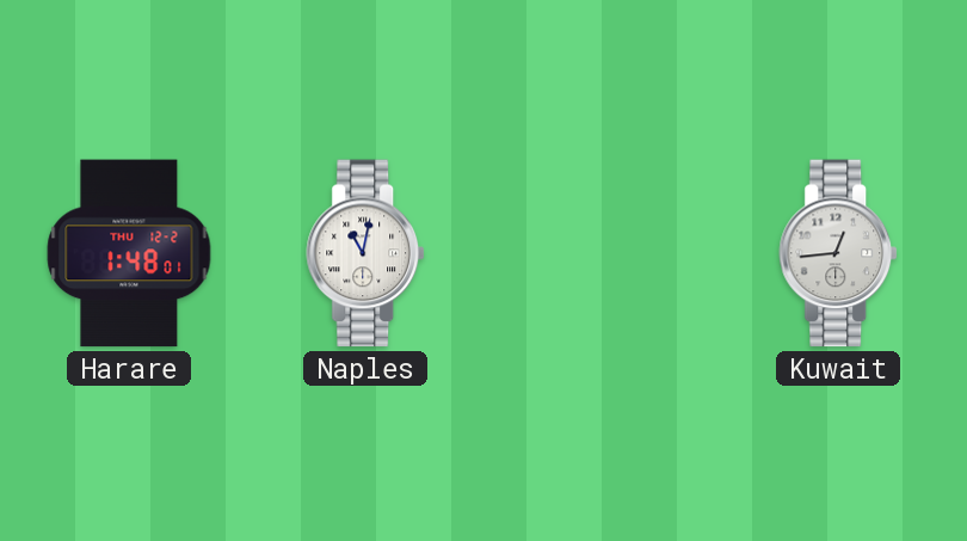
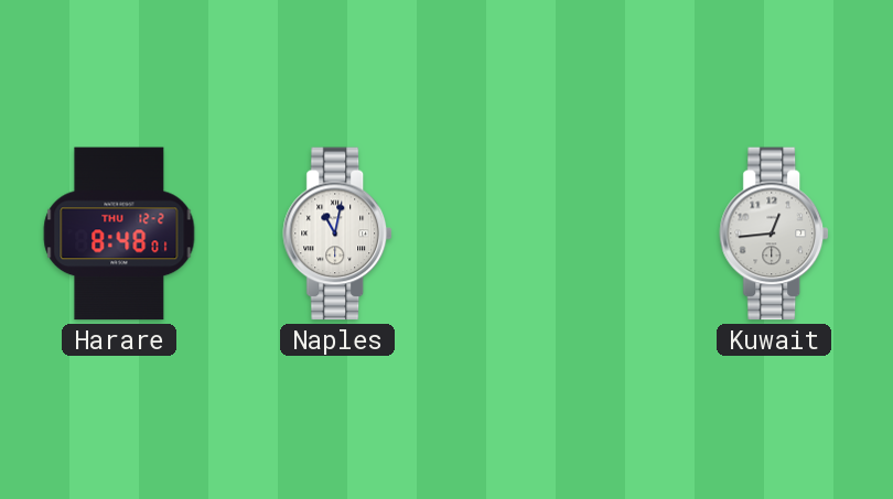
Harare: 1:48 -> 8:48
